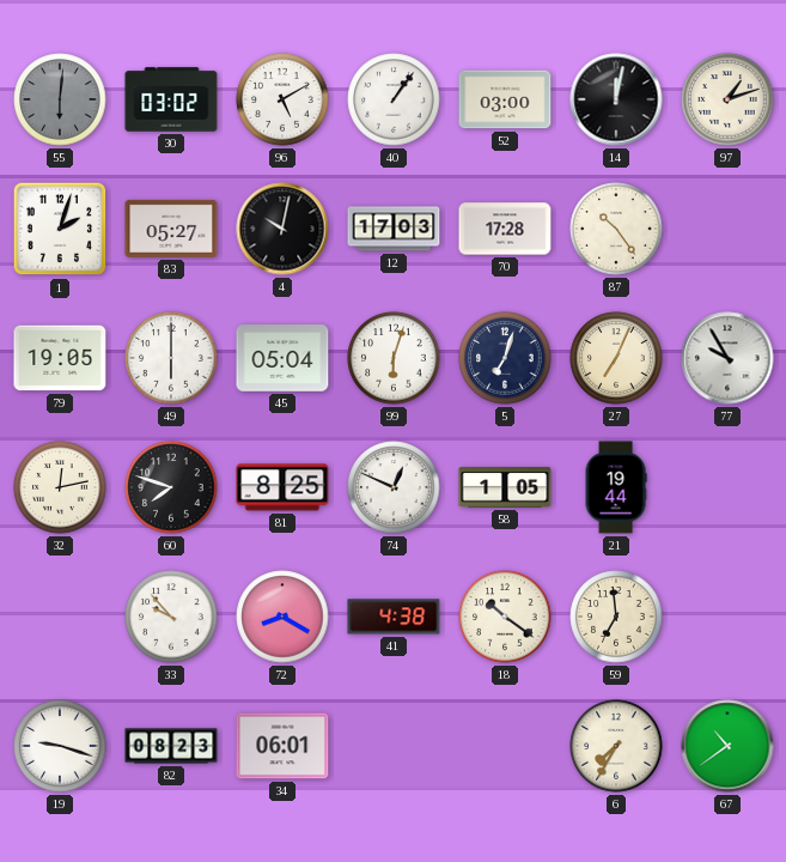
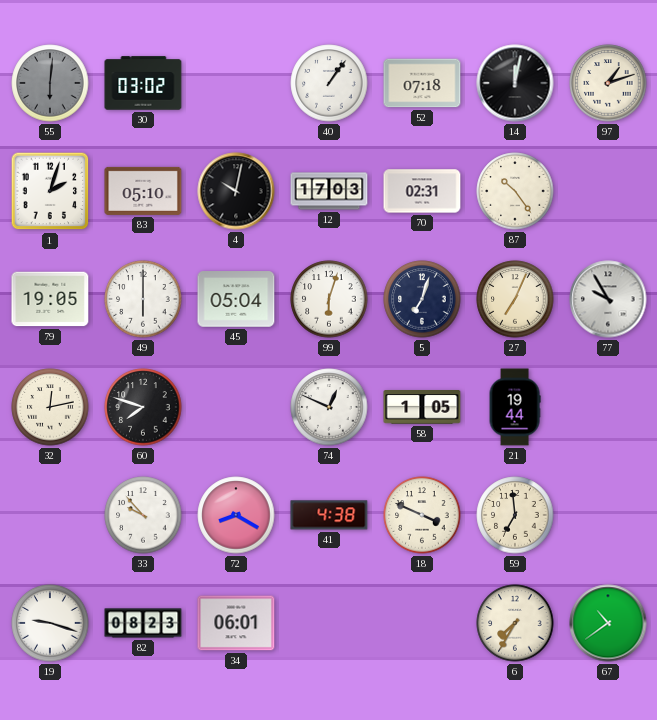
96: 5:10 -> none
52: 03:00 -> 07:18
83: 05:27 -> 05:10
70: 17:28 -> 02:31
81: 8:25 -> none
18: 10:21 -> 3:49
